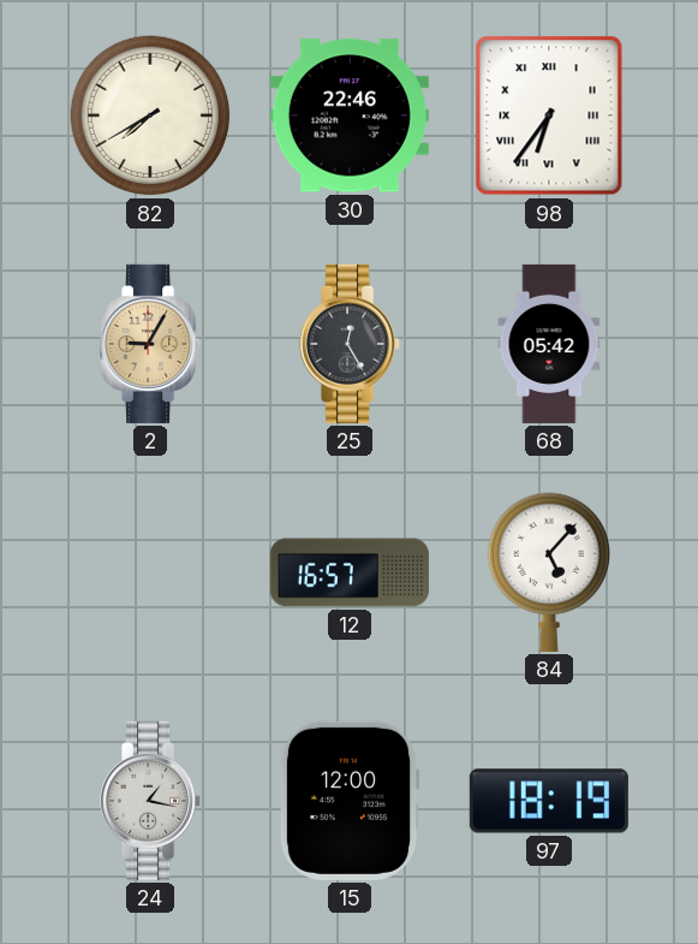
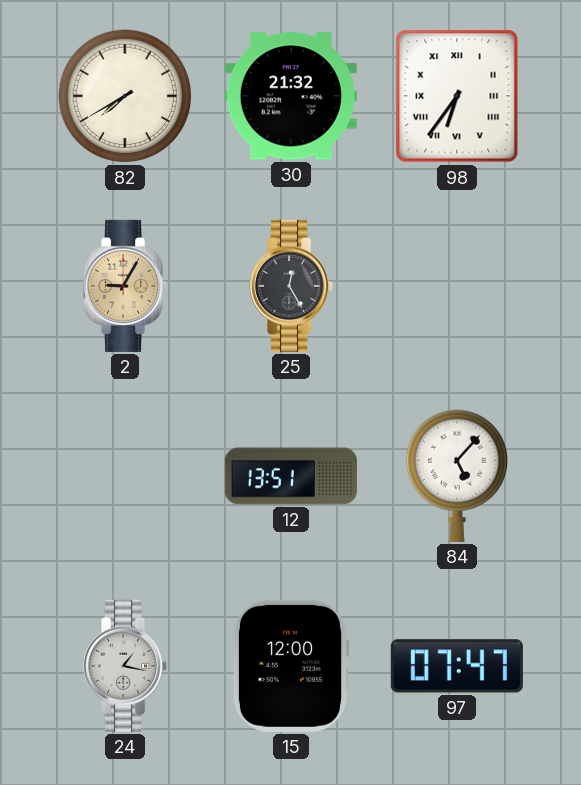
30: 22:46 -> 21:32
68: 05:42 -> none
12: 16:57 -> 13:51
97: 18:19 -> 07:47
